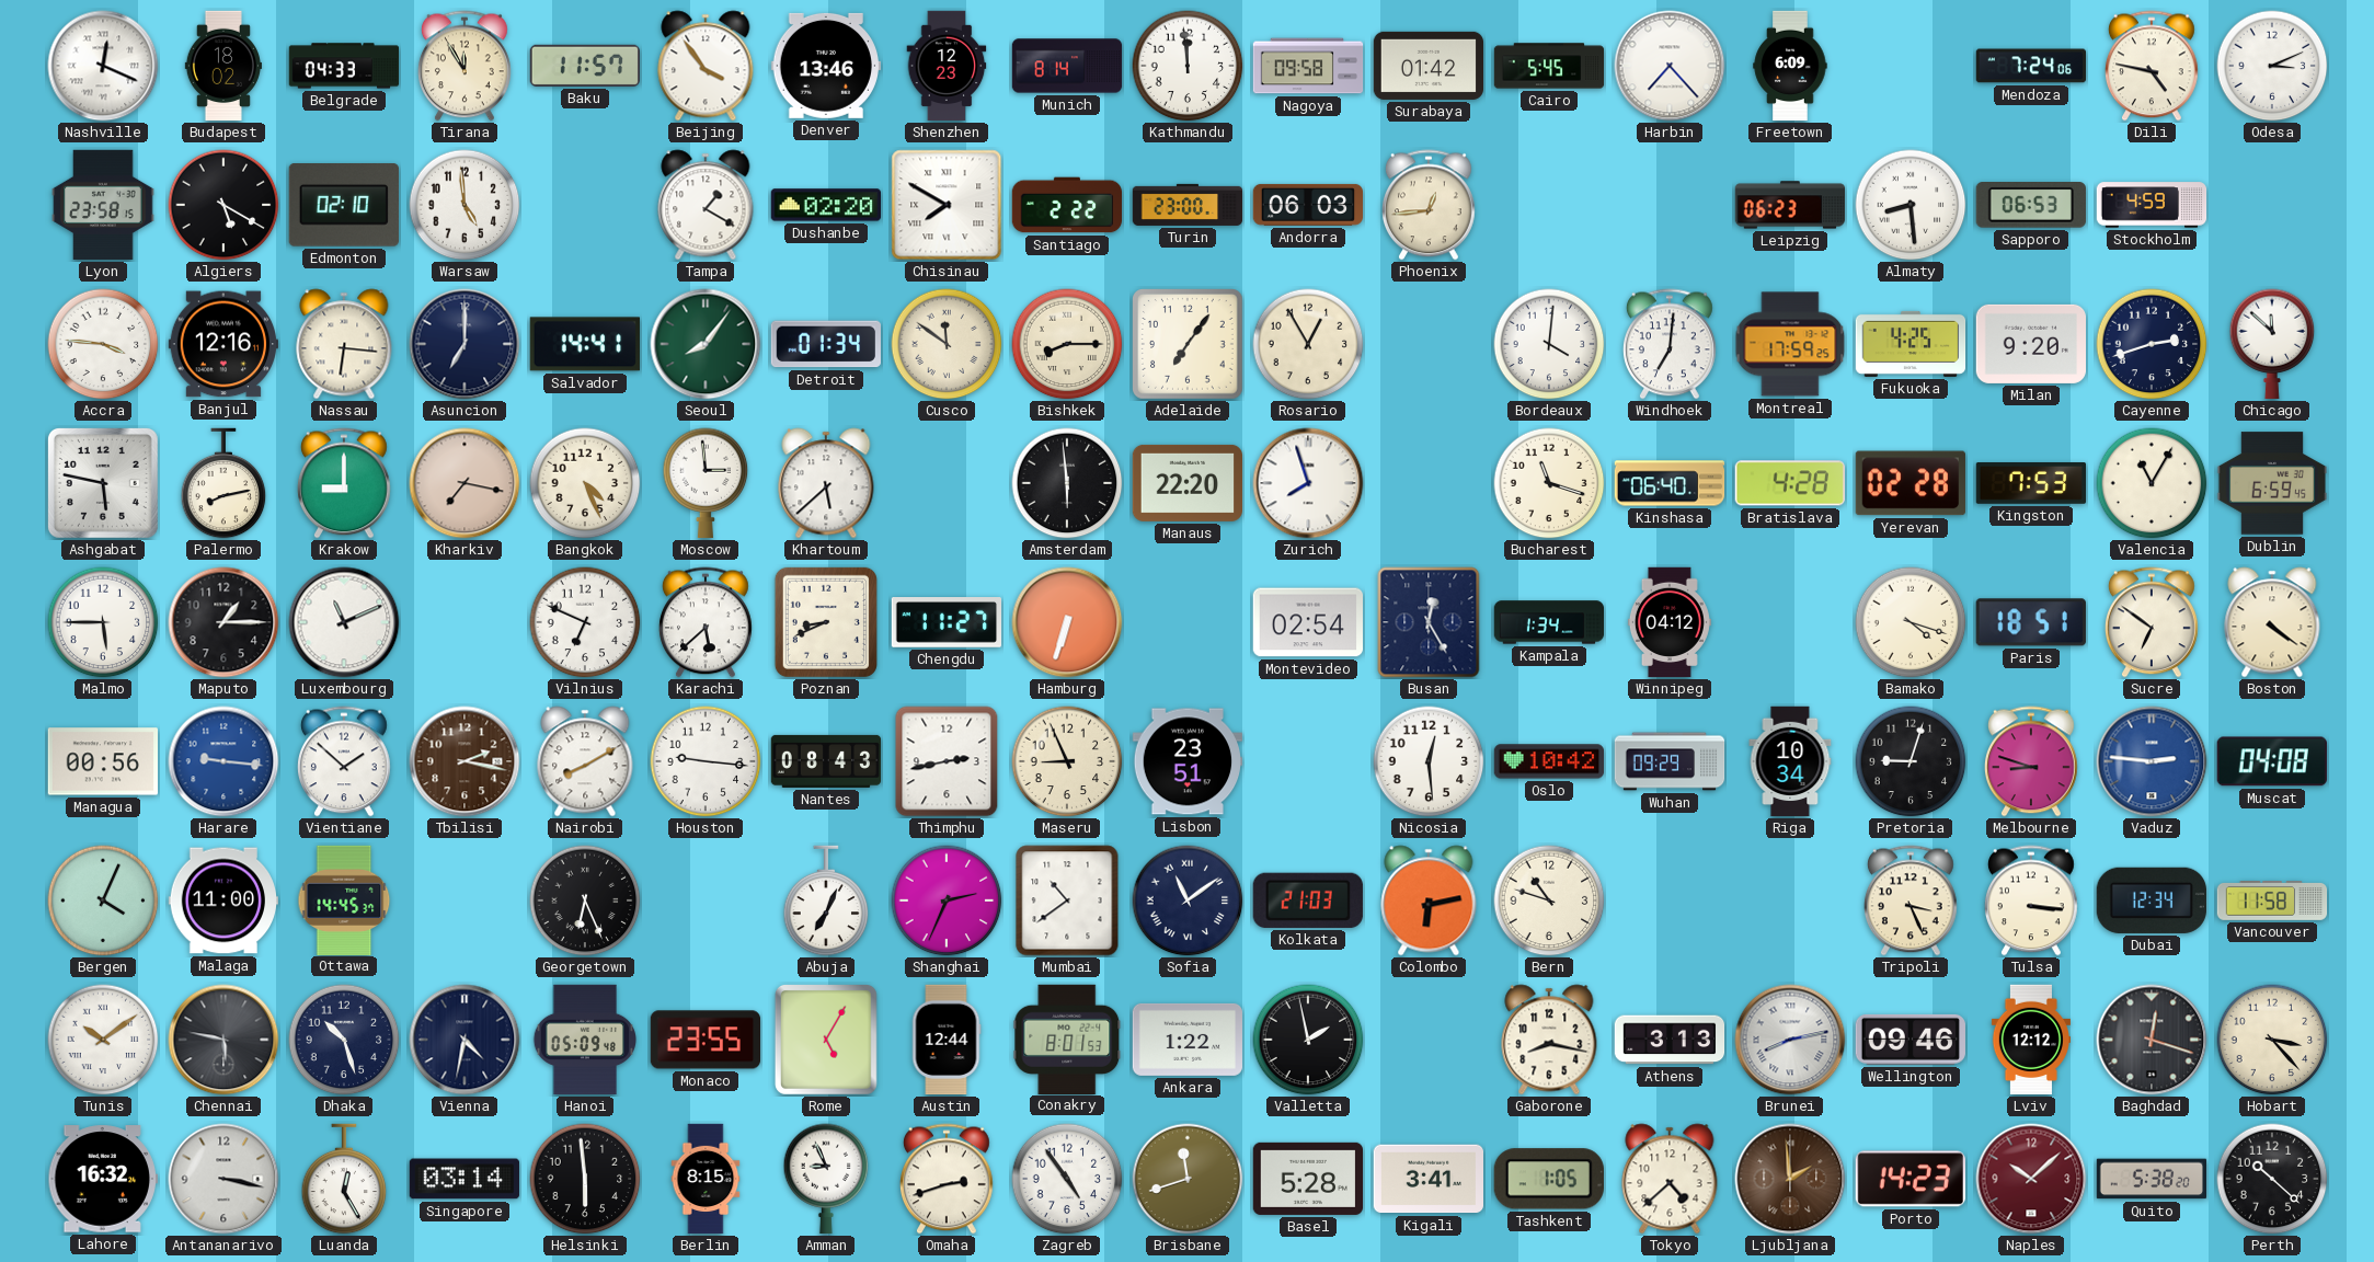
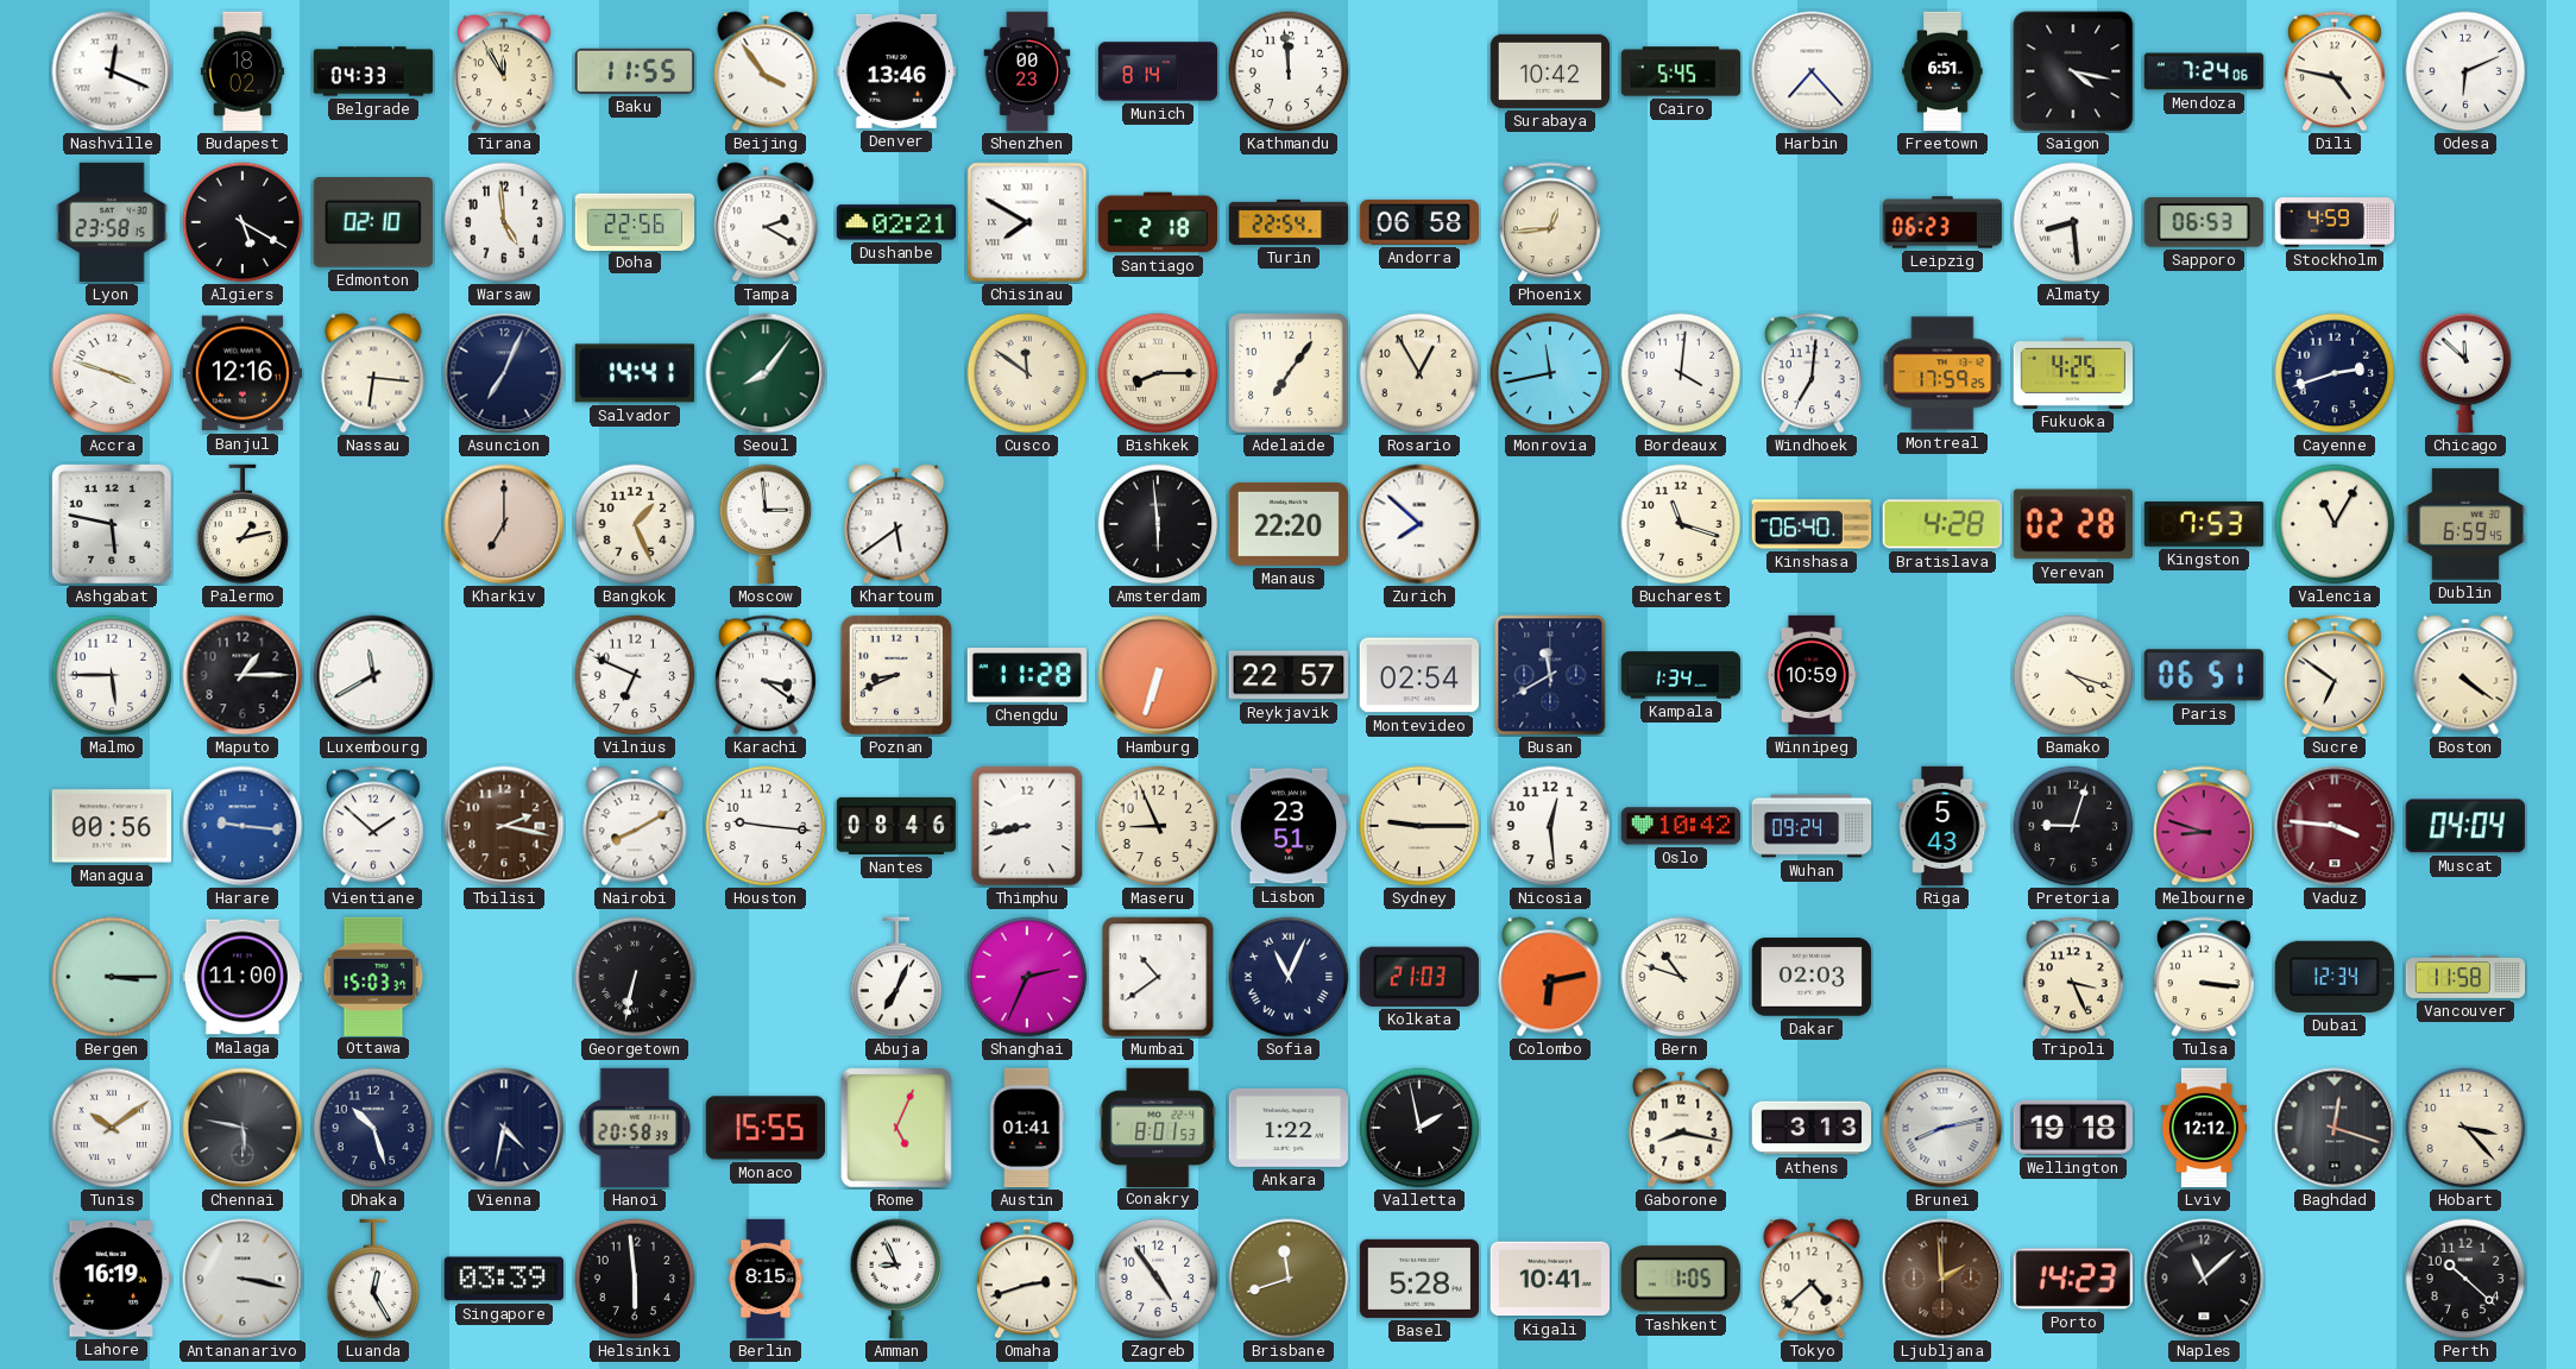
Baku: 11:57 -> 11:55
Shenzhen: 12:23 -> 00:23
Nagoya: 09:58 -> none
Surabaya: 01:42 -> 10:42
Freetown: 6:09 -> 6:51
Saigon: none -> 4:17
Odesa: 3:11 -> 6:11
Doha: none -> 22:56
Tampa: 1:20 -> 2:20
Dushanbe: 02:20 -> 02:21
Santiago: 2:22 -> 2:18
Turin: 23:00 -> 22:54
Andorra: 06:03 -> 06:58
Accra: 3:46 -> 3:48
Asuncion: 7:00 -> 7:04
Detroit: 01:34 -> none
Monrovia: none -> 11:43
Milan: 9:20 -> none
Palermo: 8:13 -> 1:13
Krakow: 9:00 -> none
Kharkiv: 7:17 -> 7:00
Bangkok: 4:26 -> 1:26
Khartoum: 5:38 -> 5:39
Zurich: 7:57 -> 7:52
Luxembourg: 11:11 -> 11:40
Karachi: 5:38 -> 3:21
Chengdu: 11:27 -> 11:28
Reykjavik: none -> 22:57
Busan: 12:25 -> 11:40
Winnipeg: 04:12 -> 10:59
Paris: 18:51 -> 06:51
Nantes: 08:43 -> 08:46
Thimphu: 2:43 -> 8:43
Sydney: none -> 9:15
Wuhan: 09:29 -> 09:24
Riga: 10:34 -> 5:43
Vaduz: 2:46 -> 3:46
Vaduz dial: blue -> burgundy
Muscat: 04:08 -> 04:04
Bergen: 4:04 -> 3:15
Ottawa: 14:45 -> 15:03
Georgetown: 6:26 -> 6:32
Sofia: 11:09 -> 11:04
Dakar: none -> 02:03
Hanoi: 05:09 -> 20:58
Monaco: 23:55 -> 15:55
Rome: 5:05 -> 5:04
Austin: 12:44 -> 01:41
Wellington: 09:46 -> 19:18
Lahore: 16:32 -> 16:19
Singapore: 03:14 -> 03:39
Kigali: 3:41 -> 10:41
Naples: 10:08 -> 11:08
Naples dial: burgundy -> black
Quito: 5:38 -> none
